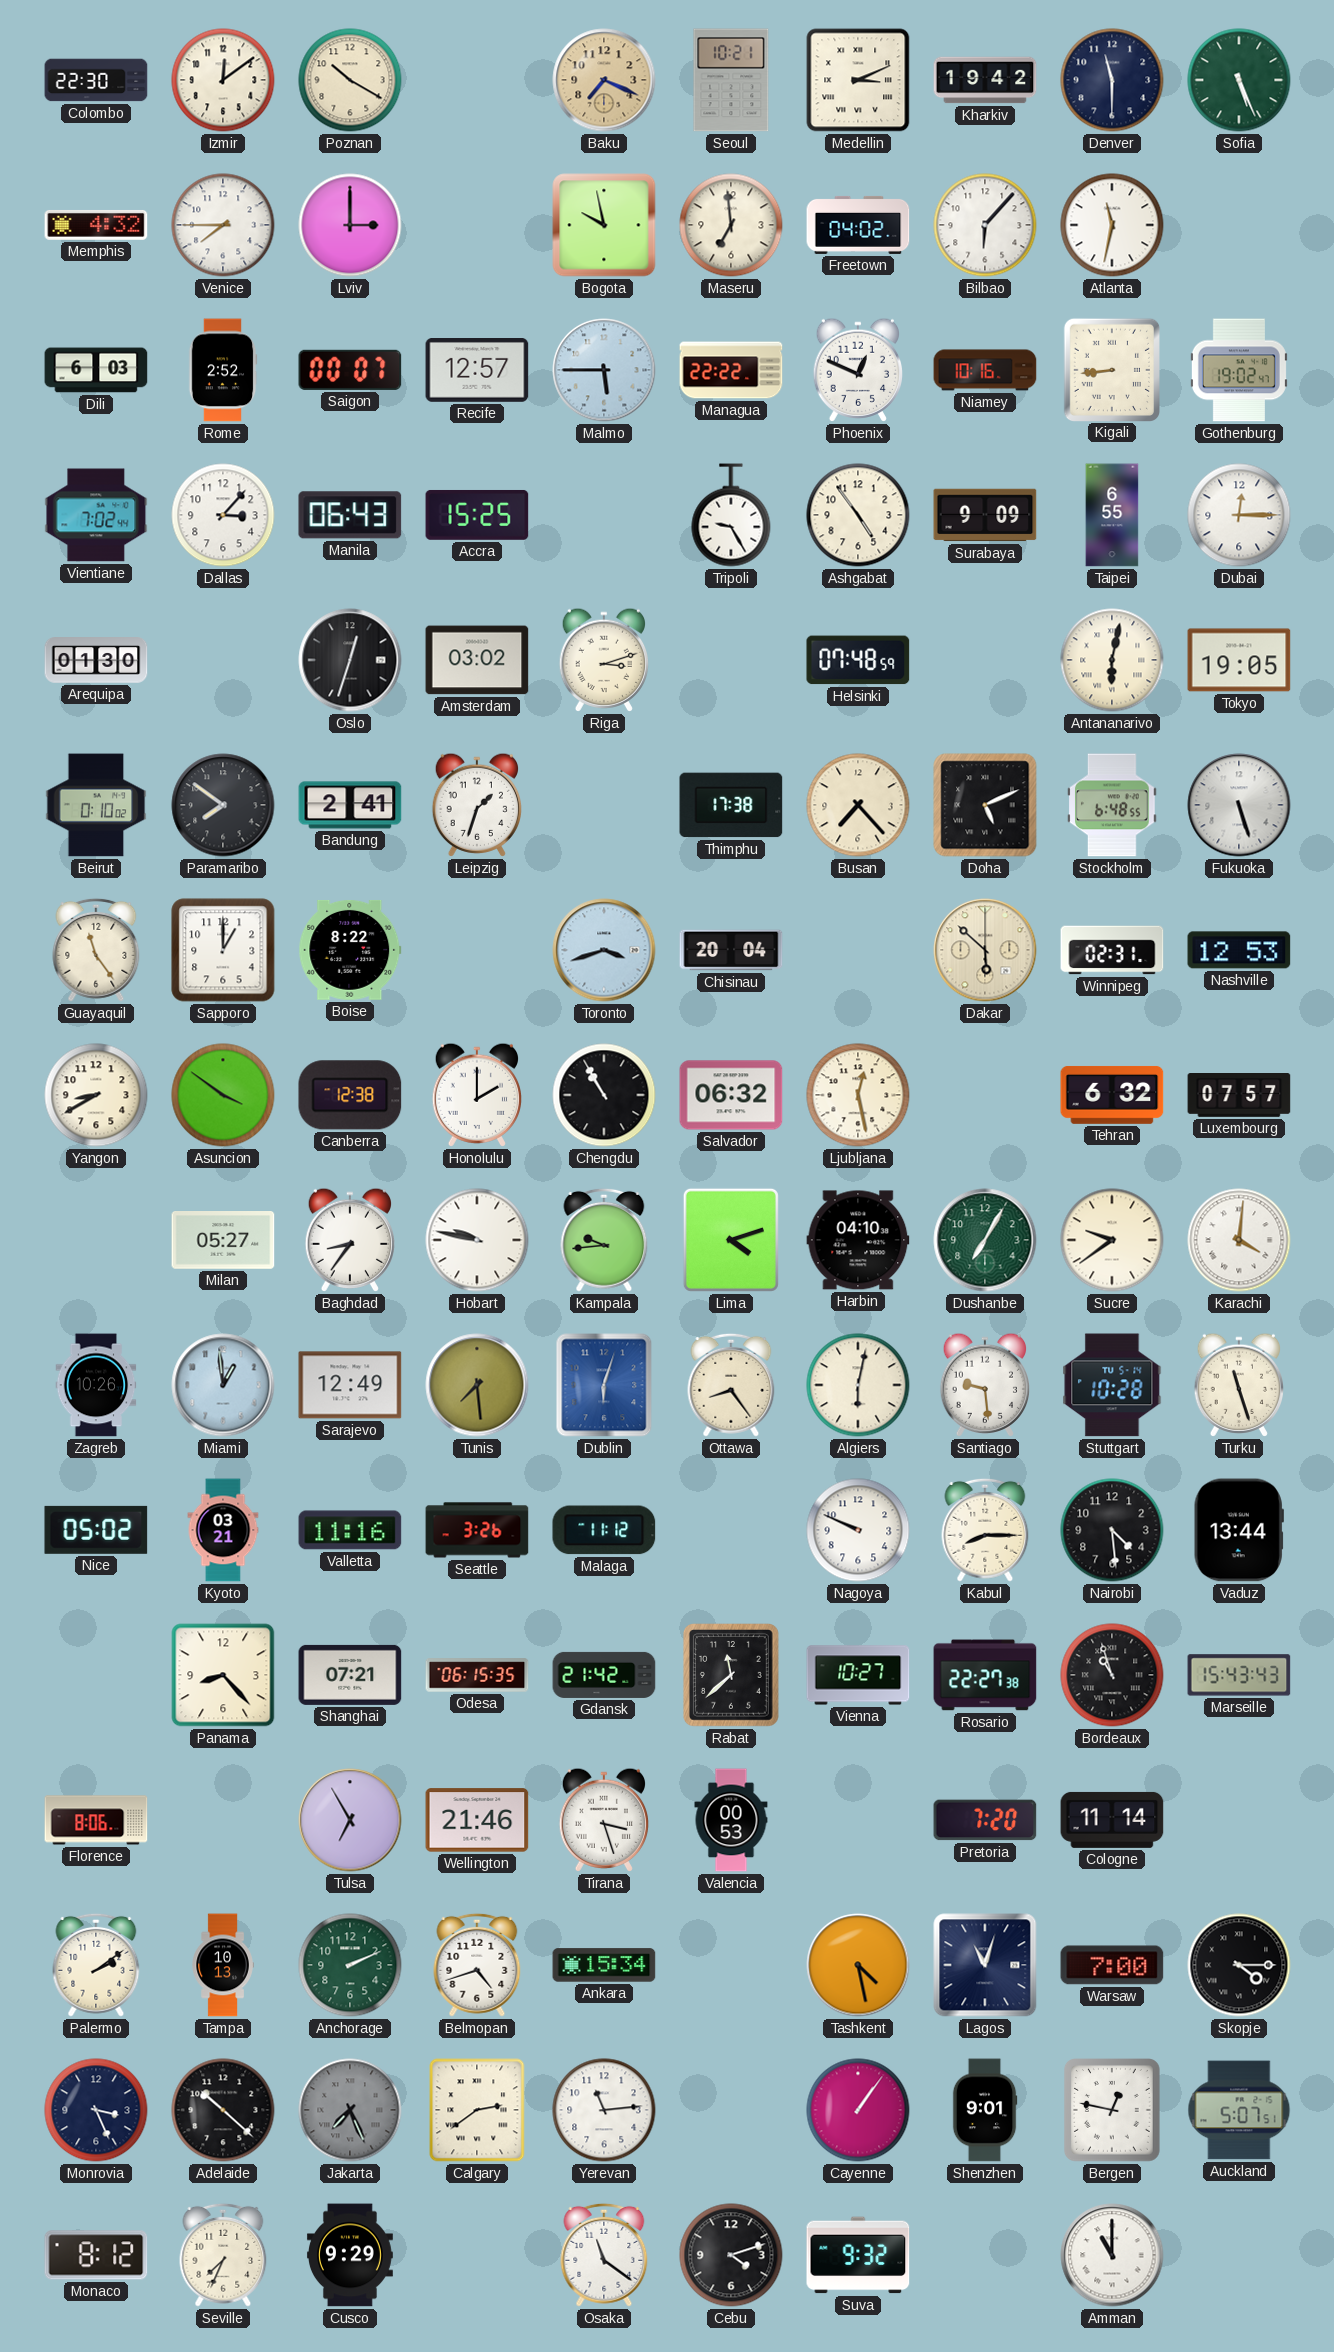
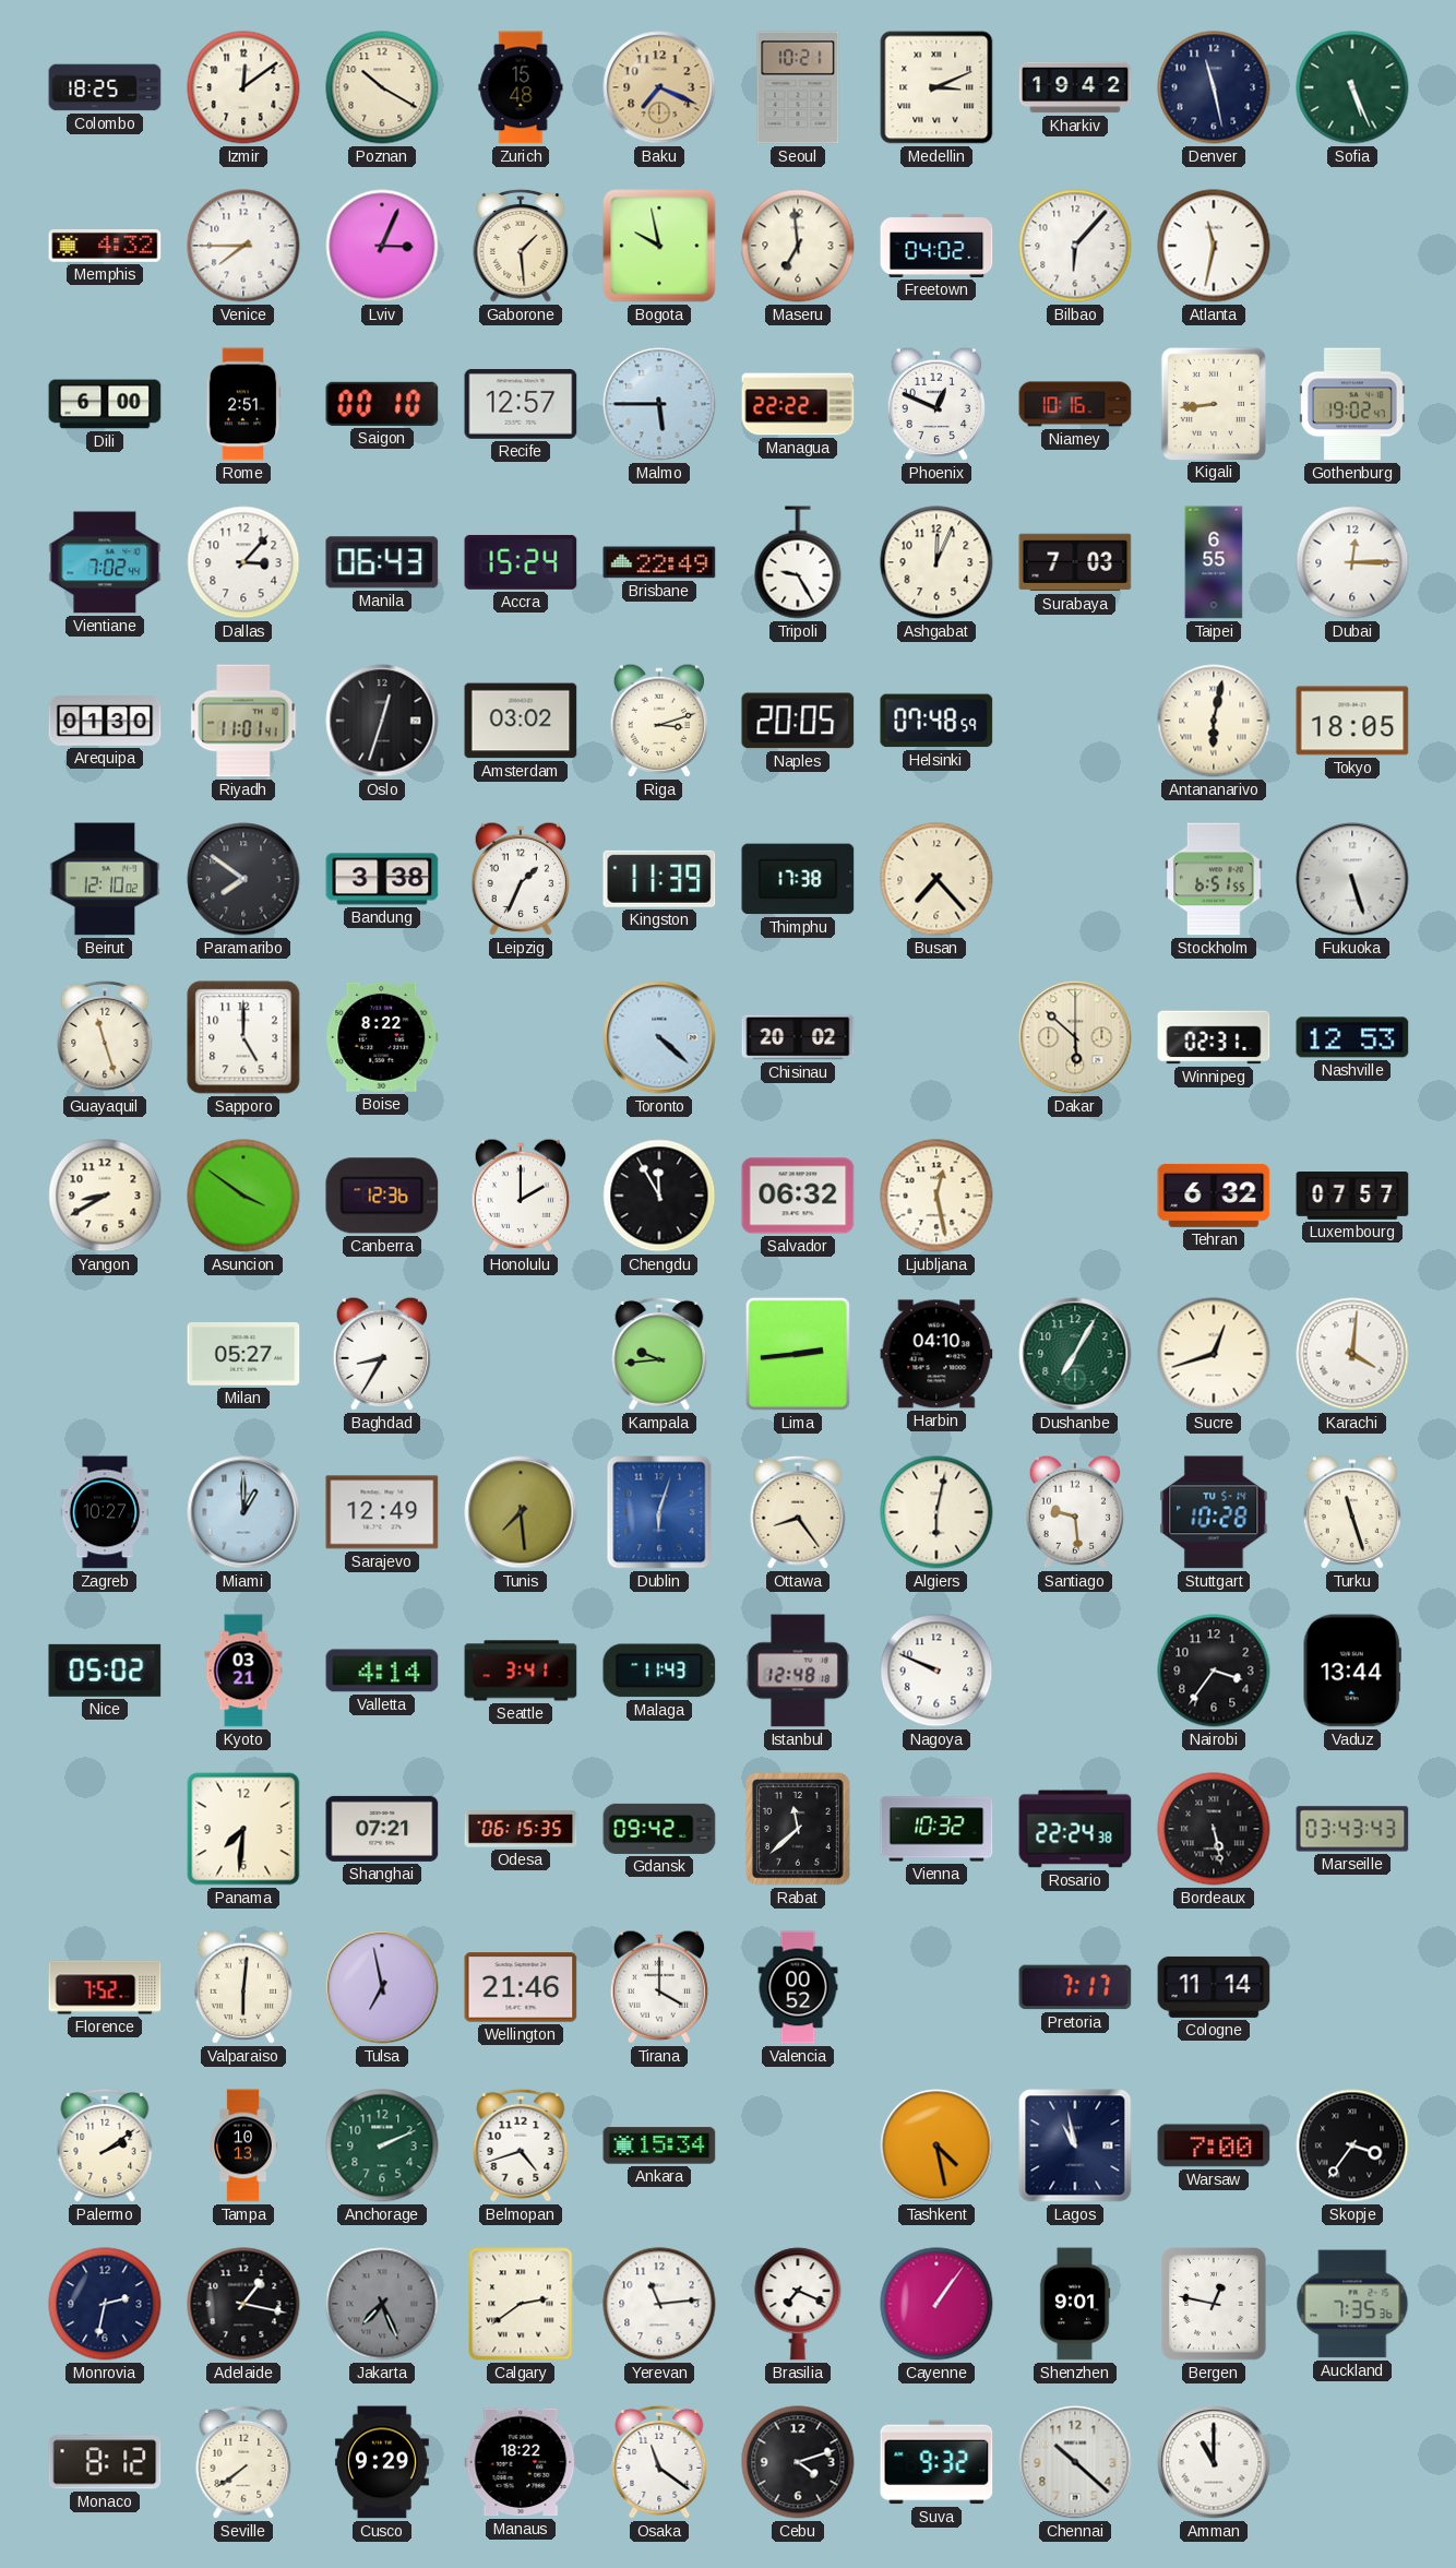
Colombo: 22:30 -> 18:25
Zurich: none -> 15:48
Denver: 11:30 -> 11:28
Lviv: 3:00 -> 3:04
Gaborone: none -> 1:29
Dili: 6:03 -> 6:00
Rome: 2:52 -> 2:51
Saigon: 00:07 -> 00:10
Accra: 15:25 -> 15:24
Brisbane: none -> 22:49
Ashgabat: 4:54 -> 12:04
Surabaya: 9:09 -> 7:03
Riyadh: none -> 11:01
Naples: none -> 20:05
Tokyo: 19:05 -> 18:05
Beirut: 0:10 -> 12:10
Bandung: 2:41 -> 3:38
Leipzig: 1:33 -> 1:34
Kingston: none -> 11:39
Doha: 5:11 -> none
Stockholm: 6:48 -> 6:51
Guayaquil: 11:24 -> 11:27
Sapporo: 1:00 -> 5:00
Toronto: 3:42 -> 4:22
Chisinau: 20:04 -> 20:02
Canberra: 12:38 -> 12:36
Chengdu: 10:55 -> 11:55
Baghdad: 8:36 -> 8:35
Hobart: 9:47 -> none
Lima: 4:12 -> 2:44
Sucre: 9:39 -> 12:42
Zagreb: 10:26 -> 10:27
Miami: 12:59 -> 1:00
Valletta: 11:16 -> 4:14
Seattle: 3:26 -> 3:41
Malaga: 11:12 -> 11:43
Istanbul: none -> 12:48
Kabul: 8:15 -> none
Nairobi: 4:29 -> 3:36
Panama: 8:23 -> 7:31
Gdansk: 21:42 -> 09:42
Vienna: 10:27 -> 10:32
Rosario: 22:27 -> 22:24
Bordeaux: 10:57 -> 5:28
Marseille: 15:43 -> 03:43
Florence: 8:06 -> 7:52
Valparaiso: none -> 6:01
Tulsa: 6:55 -> 6:58
Tirana: 3:27 -> 4:00
Valencia: 00:53 -> 00:52
Pretoria: 7:20 -> 7:17
Lagos: 11:03 -> 10:58
Skopje: 4:15 -> 3:36
Monrovia: 3:26 -> 2:32
Adelaide: 10:22 -> 1:17
Brasilia: none -> 7:19
Auckland: 5:07 -> 7:35
Seville: 7:34 -> 7:39
Manaus: none -> 18:22
Chennai: none -> 10:22
